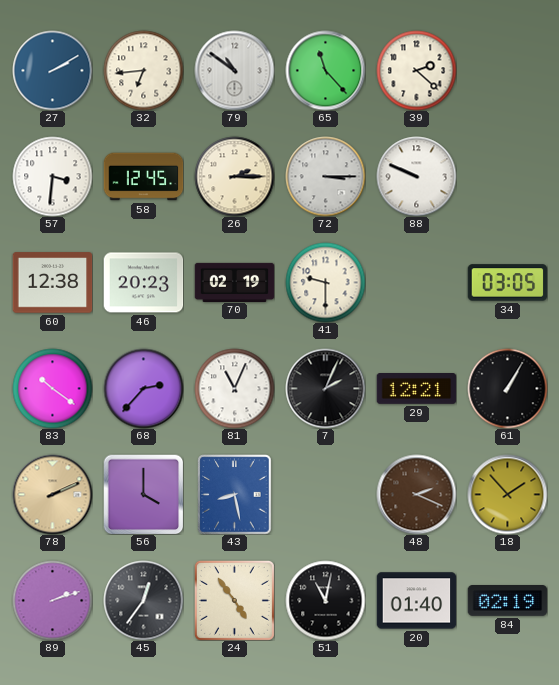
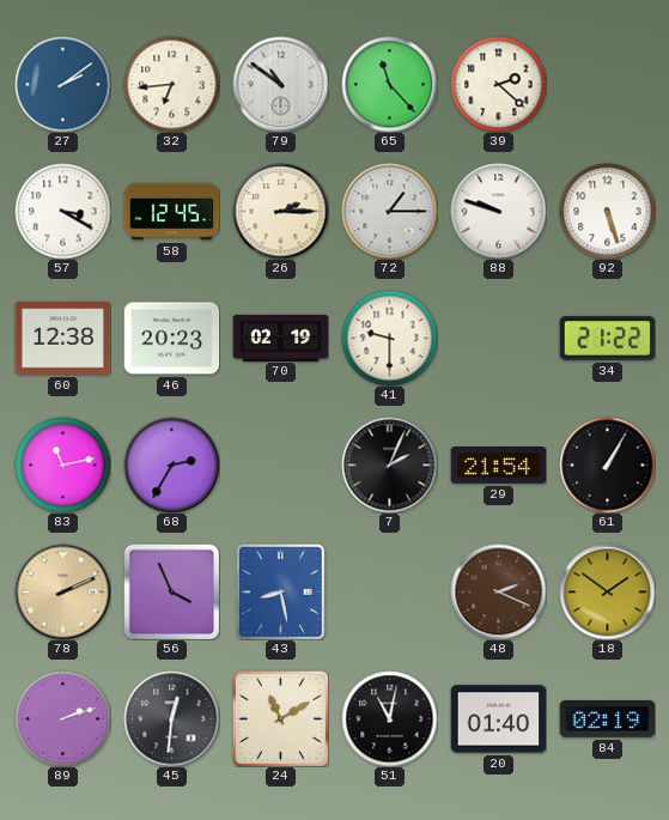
27: 2:10 -> 2:09
57: 3:31 -> 3:20
72: 3:15 -> 1:15
88: 9:49 -> 9:48
92: none -> 5:27
34: 03:05 -> 21:22
83: 10:21 -> 11:13
68: 2:37 -> 2:35
81: 11:04 -> none
29: 12:21 -> 21:54
56: 4:00 -> 3:56
18: 1:53 -> 1:51
45: 12:36 -> 12:31
24: 4:54 -> 11:10
